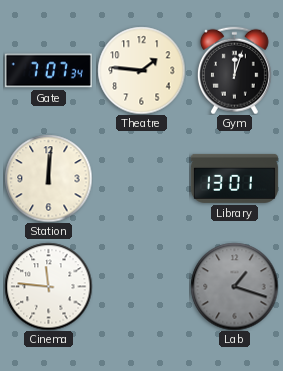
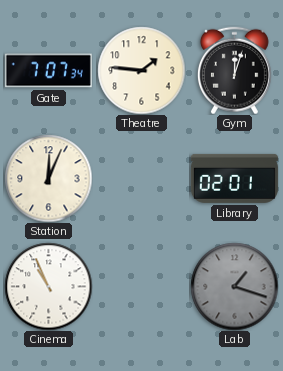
Station: 12:01 -> 12:04
Library: 13:01 -> 02:01
Cinema: 11:46 -> 10:56
